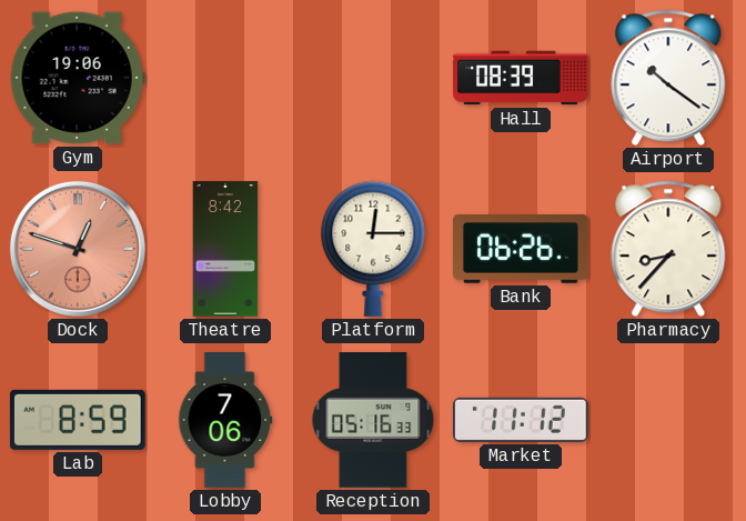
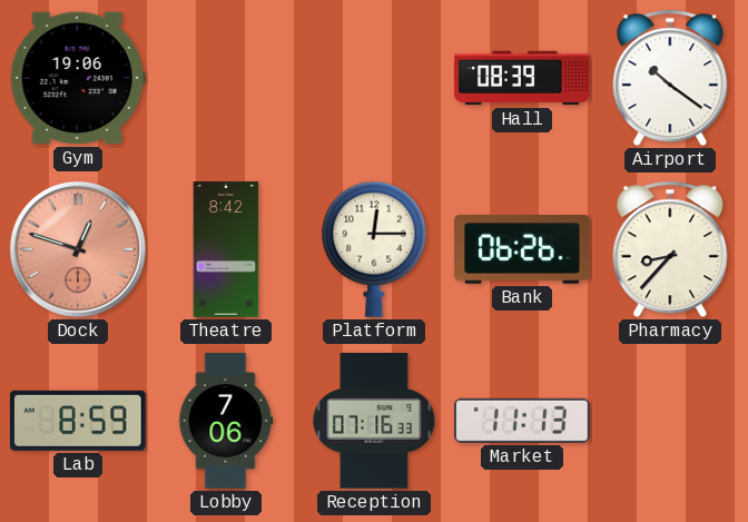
Reception: 05:16 -> 07:16
Market: 11:12 -> 11:13
